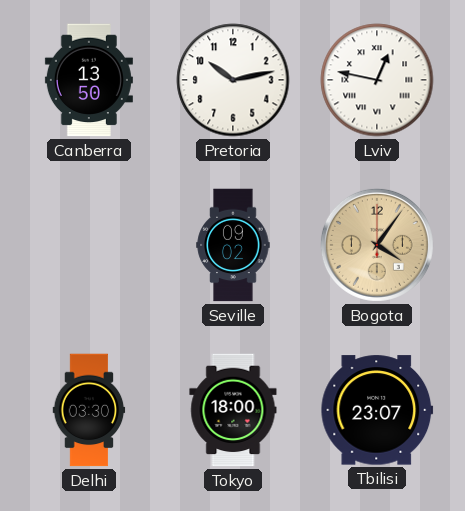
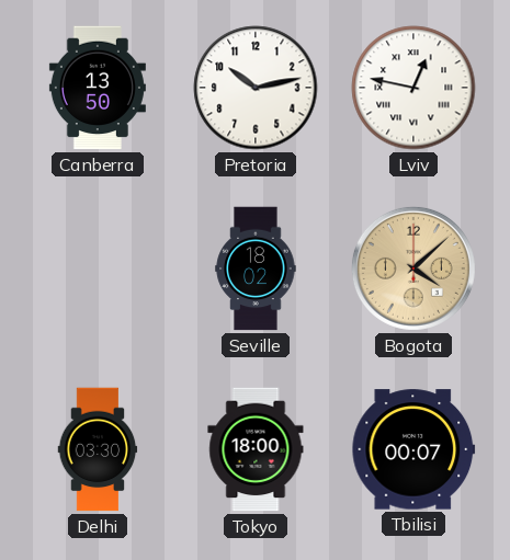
Seville: 09:02 -> 18:02
Bogota: 4:06 -> 4:08
Tbilisi: 23:07 -> 00:07
